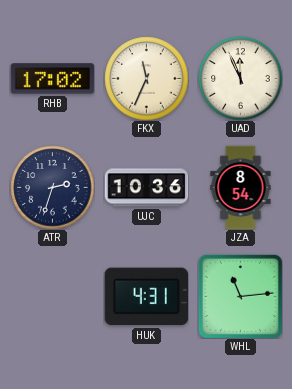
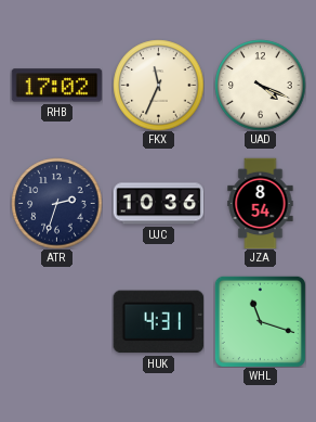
UAD: 11:56 -> 4:19
WHL: 11:14 -> 11:18
